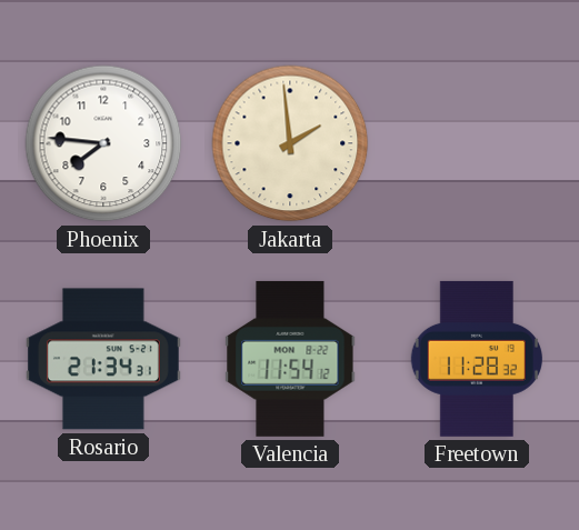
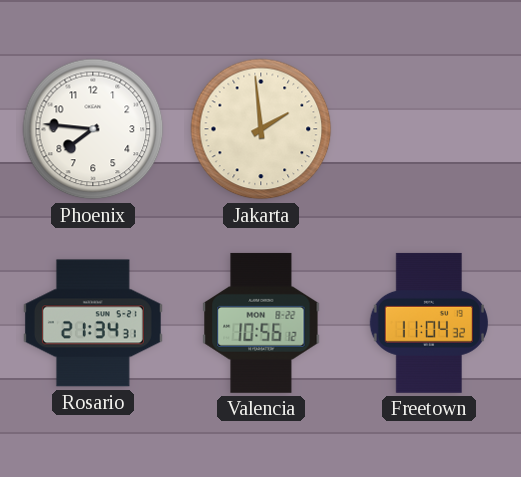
Valencia: 11:54 -> 10:56
Freetown: 11:28 -> 11:04
